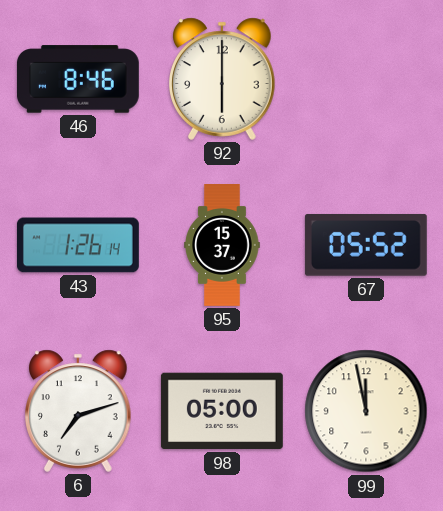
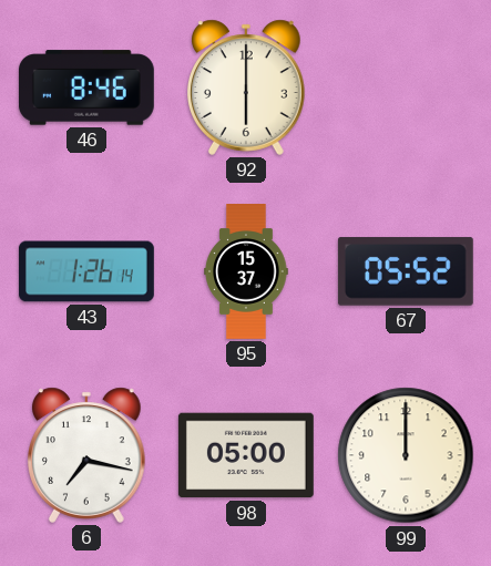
6: 7:12 -> 7:17
99: 11:58 -> 12:00
